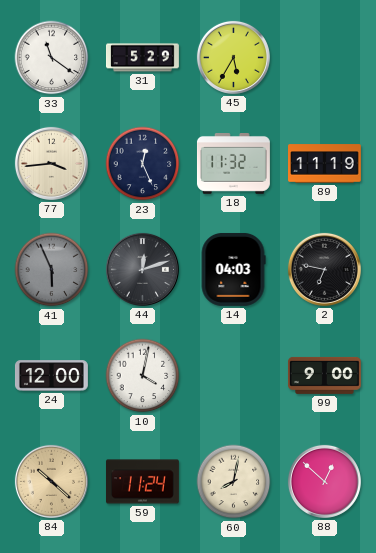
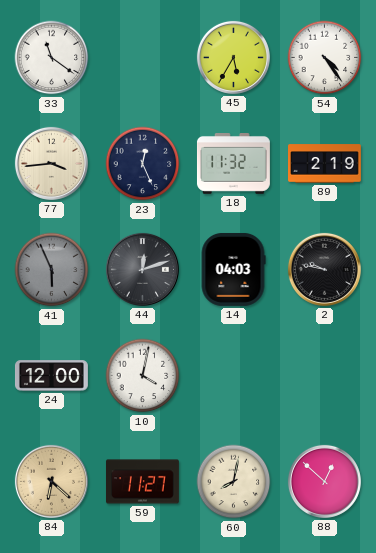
31: 5:29 -> none
54: none -> 4:24
89: 11:19 -> 2:19
2: 6:47 -> 9:47
99: 9:00 -> none
84: 10:22 -> 6:22
59: 11:24 -> 11:27
